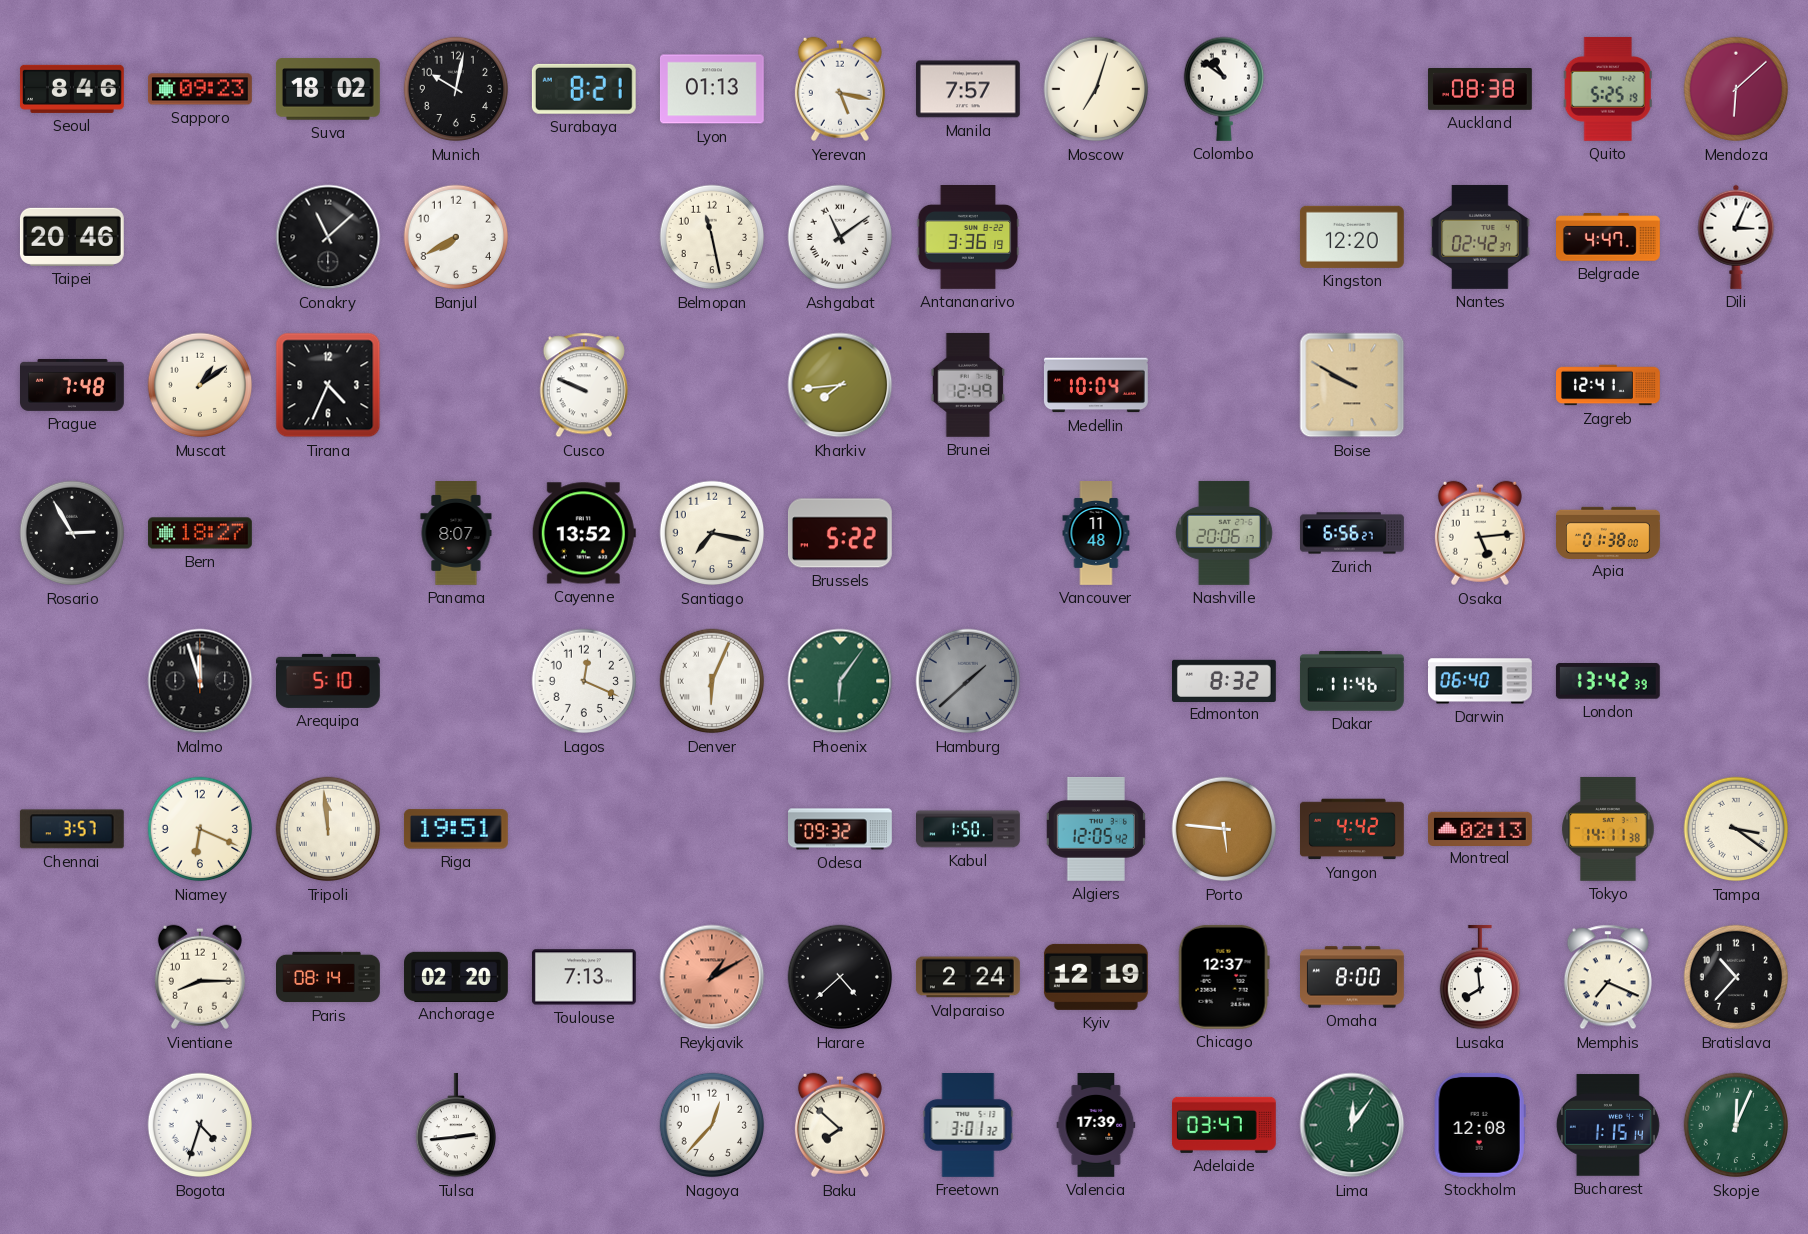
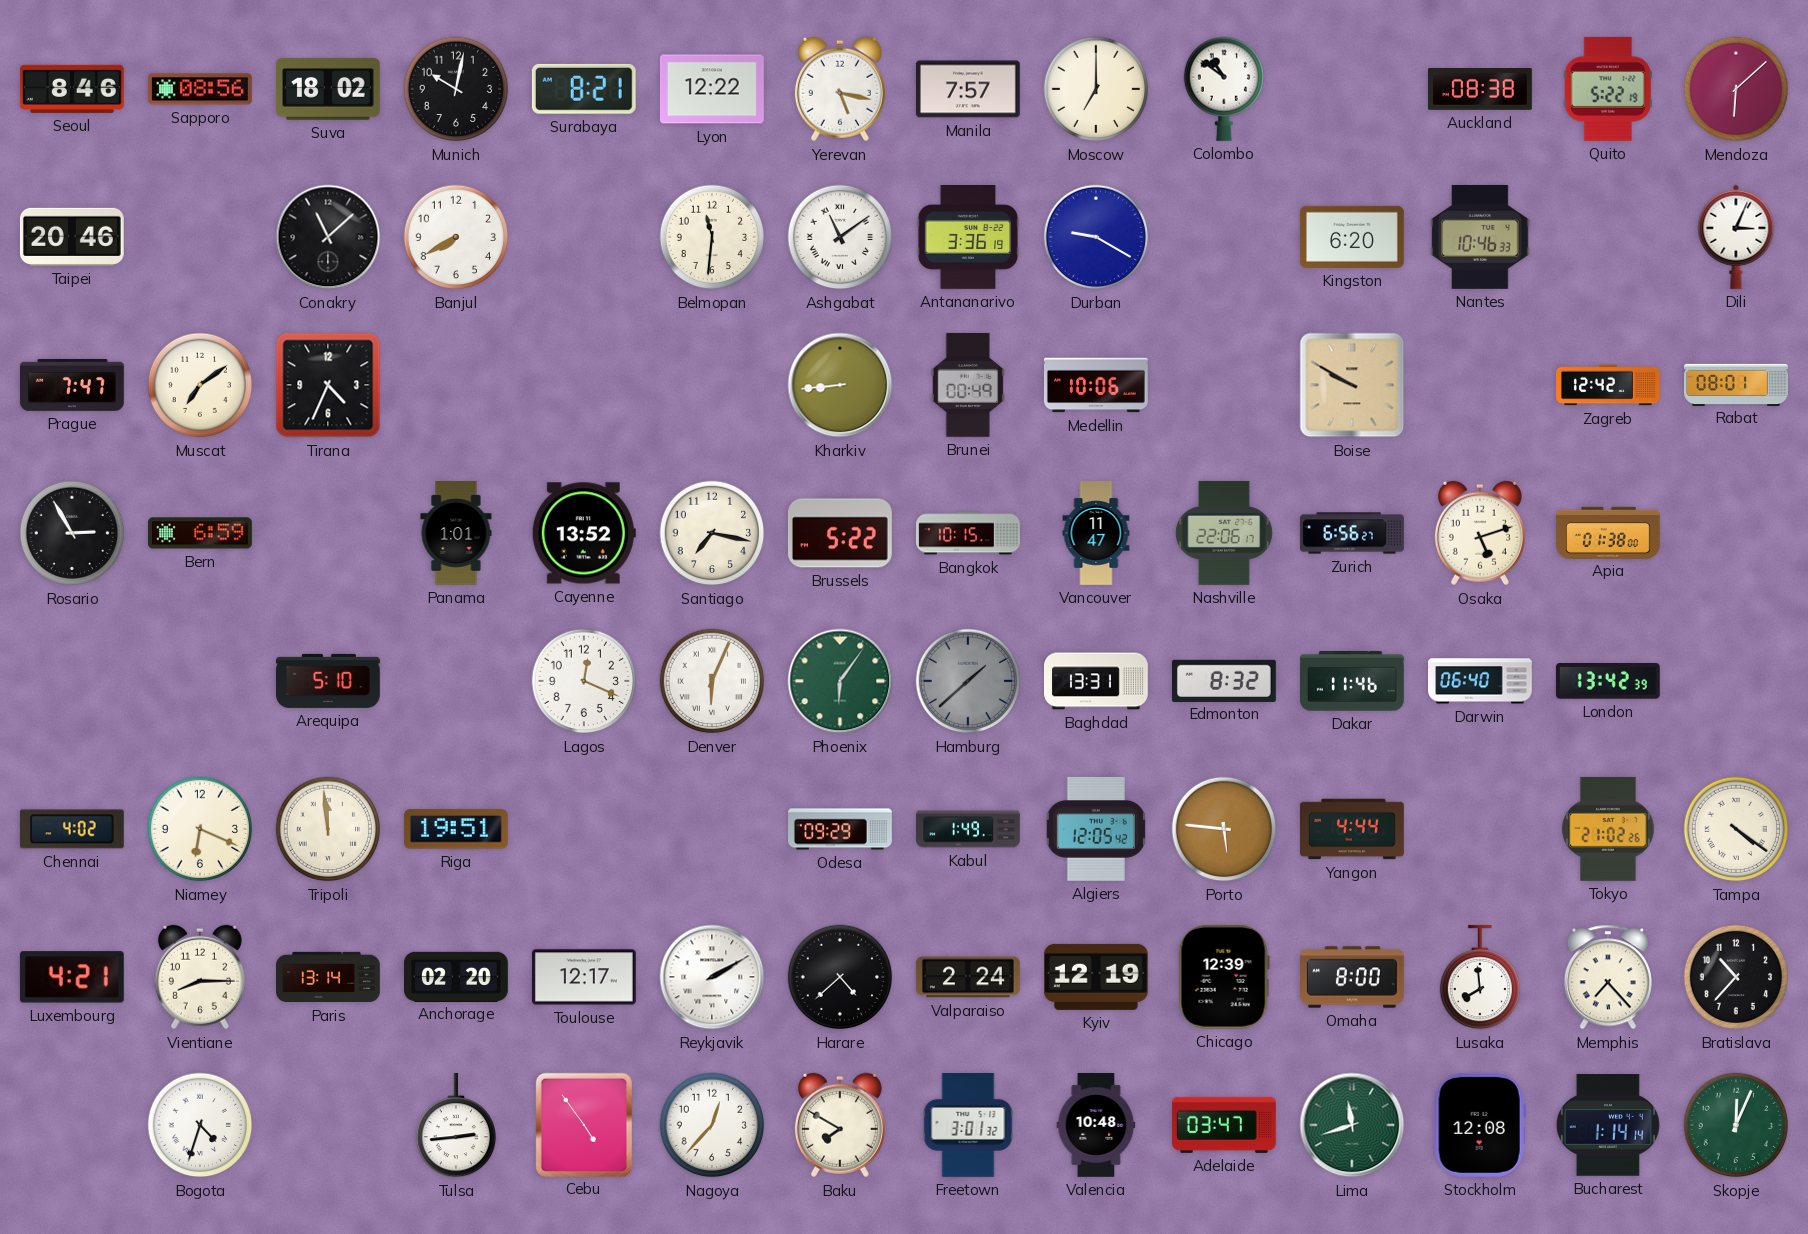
Sapporo: 09:23 -> 08:56
Lyon: 01:13 -> 12:22
Moscow: 7:03 -> 7:00
Quito: 5:25 -> 5:22
Belmopan: 11:28 -> 11:31
Durban: none -> 9:20
Kingston: 12:20 -> 6:20
Nantes: 02:42 -> 10:46
Belgrade: 4:47 -> none
Prague: 7:48 -> 7:47
Muscat: 1:09 -> 7:09
Cusco: 9:49 -> none
Kharkiv: 7:44 -> 8:44
Brunei: 12:49 -> 00:49
Medellin: 10:04 -> 10:06
Zagreb: 12:41 -> 12:42
Rabat: none -> 08:01
Bern: 18:27 -> 6:59
Panama: 8:07 -> 1:01
Bangkok: none -> 10:15
Vancouver: 11:48 -> 11:47
Nashville: 20:06 -> 22:06
Osaka: 5:14 -> 5:12
Malmo: 11:57 -> none
Baghdad: none -> 13:31
Chennai: 3:57 -> 4:02
Odesa: 09:32 -> 09:29
Kabul: 1:50 -> 1:49
Yangon: 4:42 -> 4:44
Montreal: 02:13 -> none
Tokyo: 14:11 -> 21:02
Tampa: 3:21 -> 4:21
Luxembourg: none -> 4:21
Paris: 08:14 -> 13:14
Toulouse: 7:13 -> 12:17
Reykjavik: 1:10 -> 2:10
Reykjavik dial: salmon -> white
Chicago: 12:37 -> 12:39
Memphis: 7:19 -> 7:23
Cebu: none -> 4:54
Baku: 7:52 -> 7:50
Valencia: 17:39 -> 10:48
Lima: 12:06 -> 11:42
Bucharest: 1:15 -> 1:14
